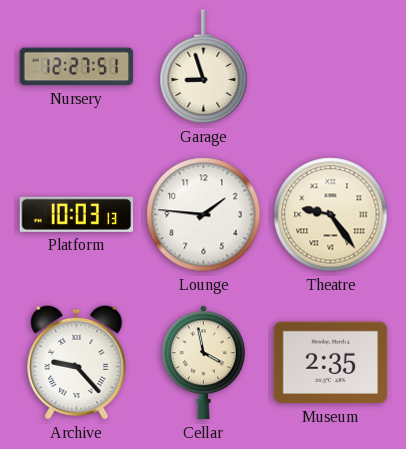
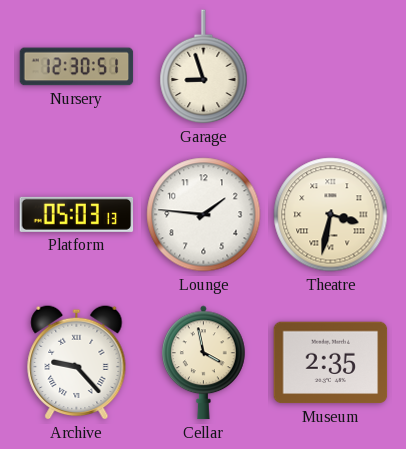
Nursery: 12:27 -> 12:30
Platform: 10:03 -> 05:03
Theatre: 9:24 -> 3:32
